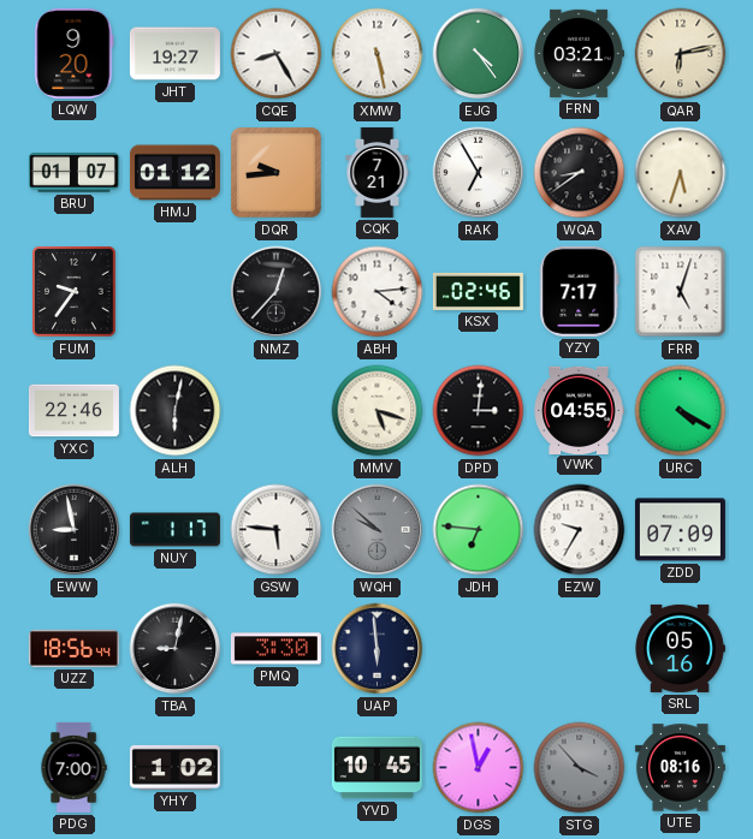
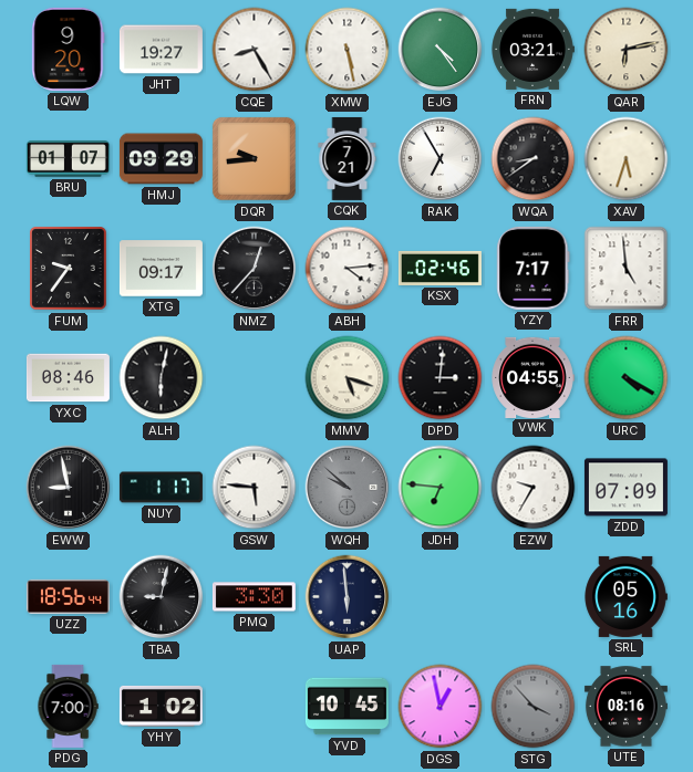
HMJ: 01:12 -> 09:29
XTG: none -> 09:17
FRR: 5:03 -> 4:59
YXC: 22:46 -> 08:46
